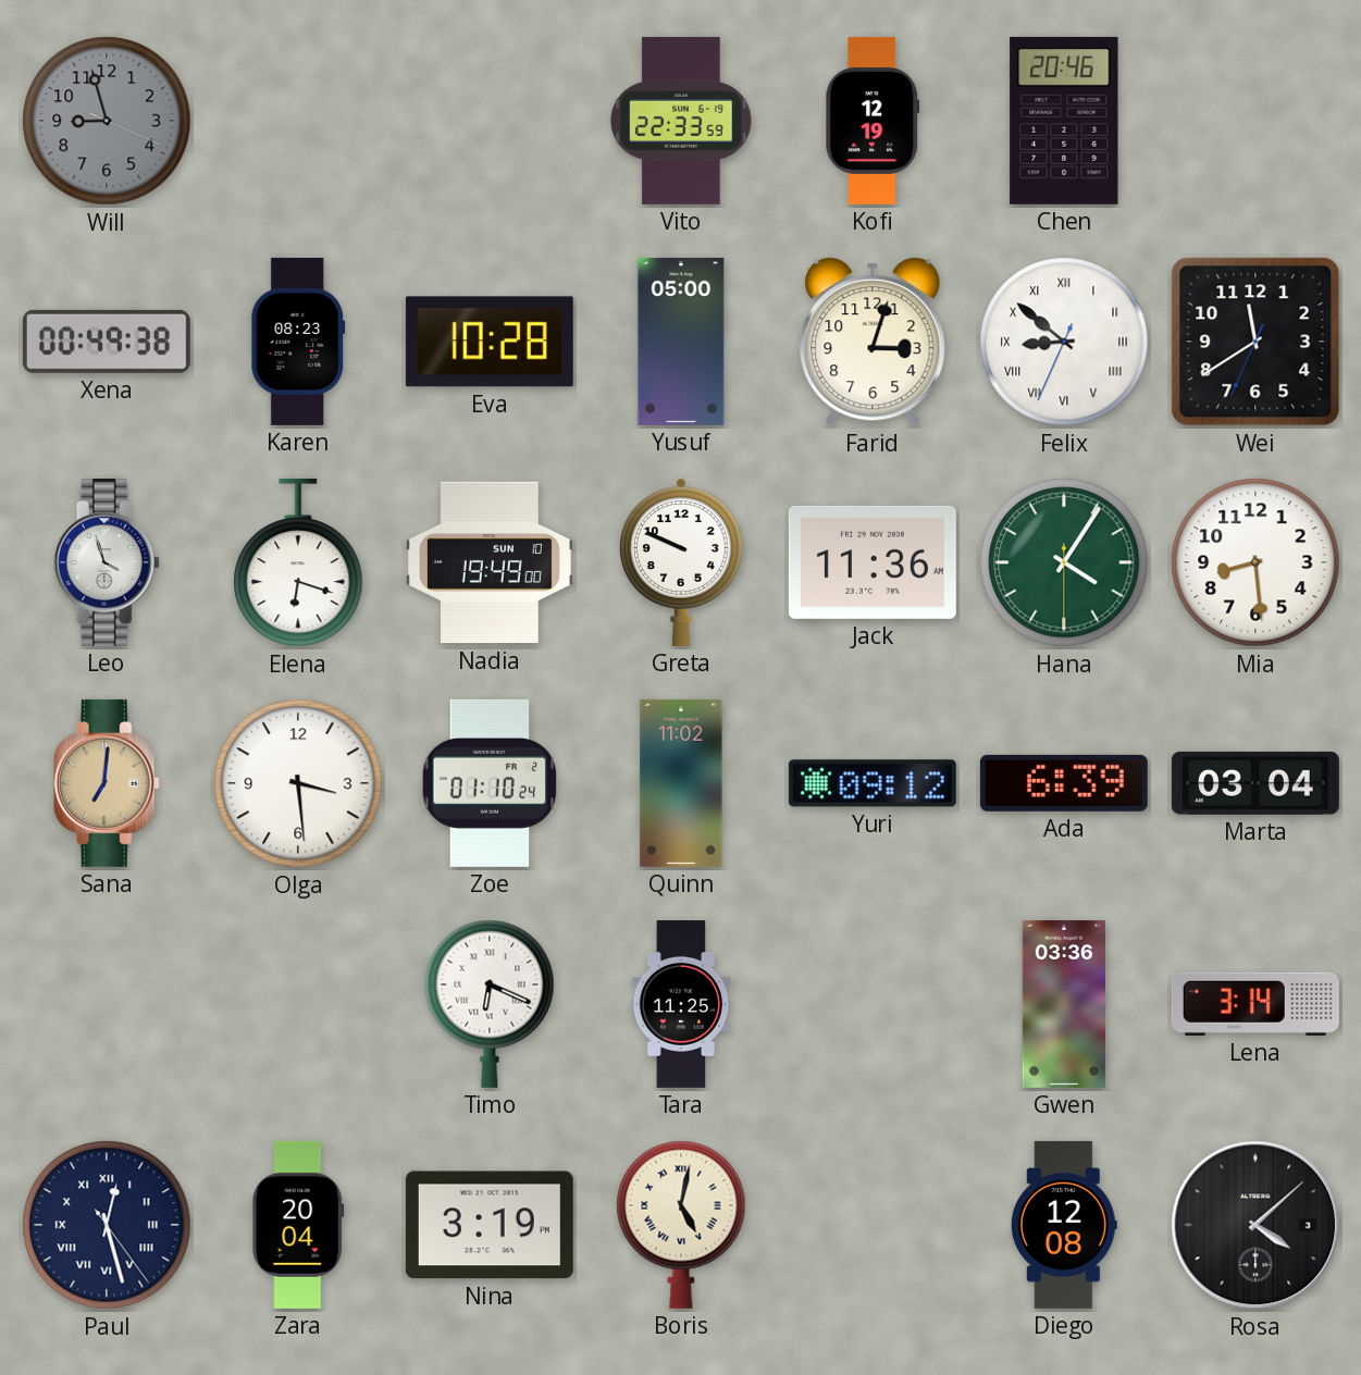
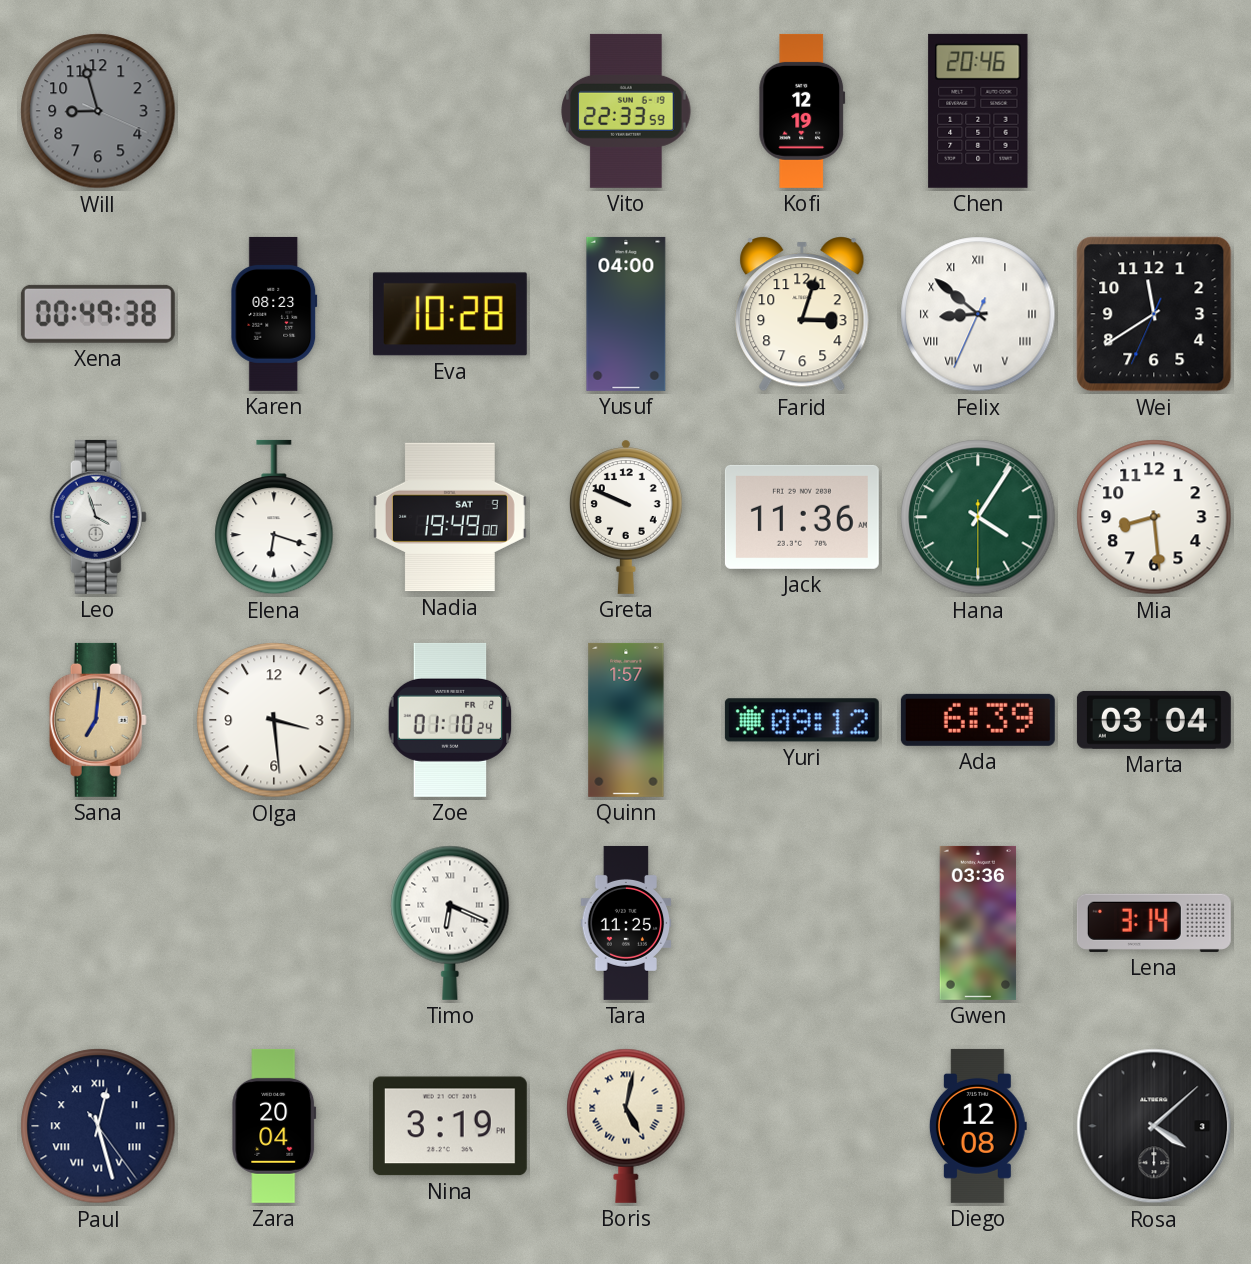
Yusuf: 05:00 -> 04:00
Nadia date: SUN 10 -> SAT 9
Quinn: 11:02 -> 1:57
